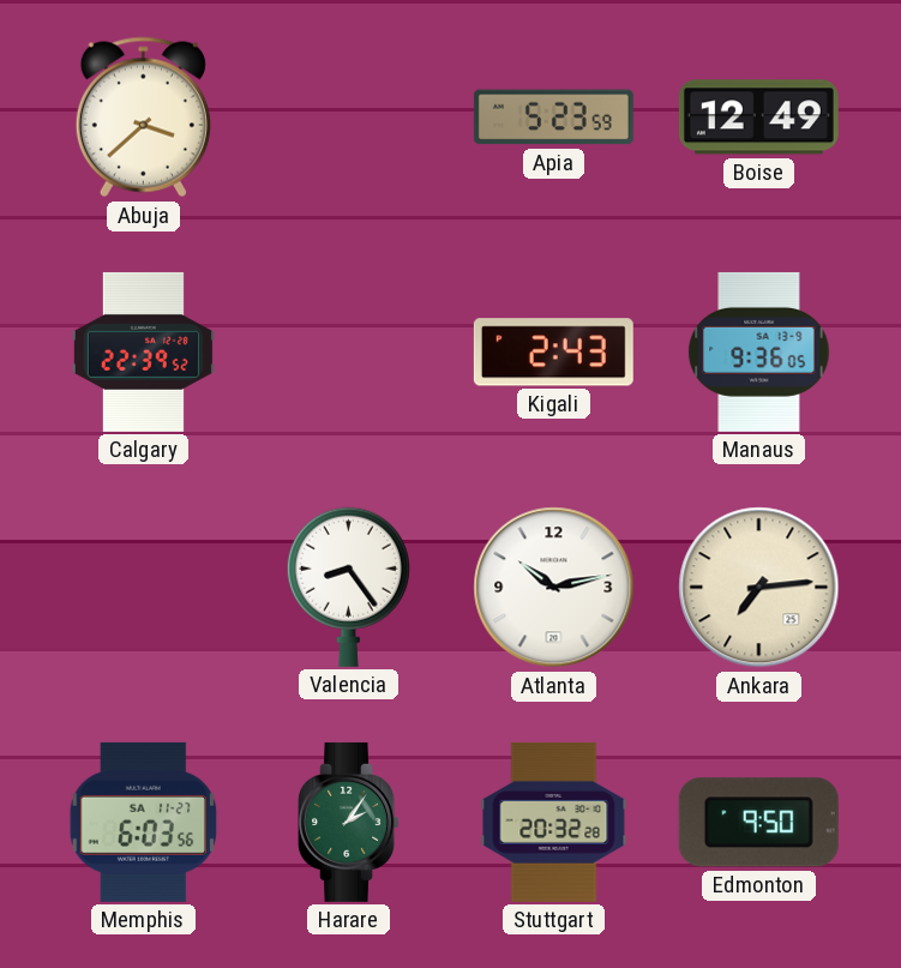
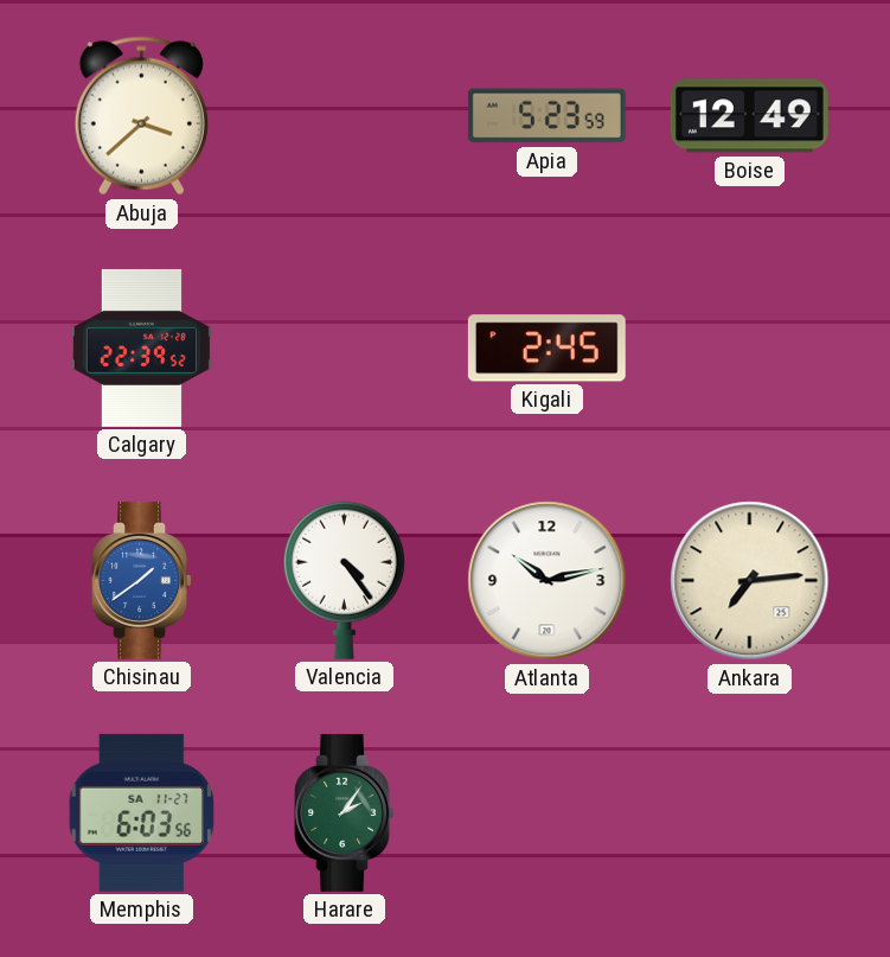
Kigali: 2:43 -> 2:45
Manaus: 9:36 -> none
Chisinau: none -> 1:39
Valencia: 8:24 -> 4:24
Stuttgart: 20:32 -> none
Edmonton: 9:50 -> none
